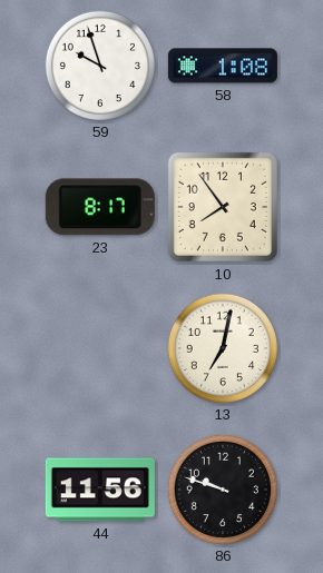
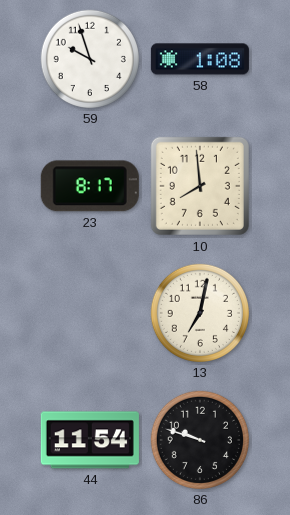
10: 7:54 -> 7:59
44: 11:56 -> 11:54
